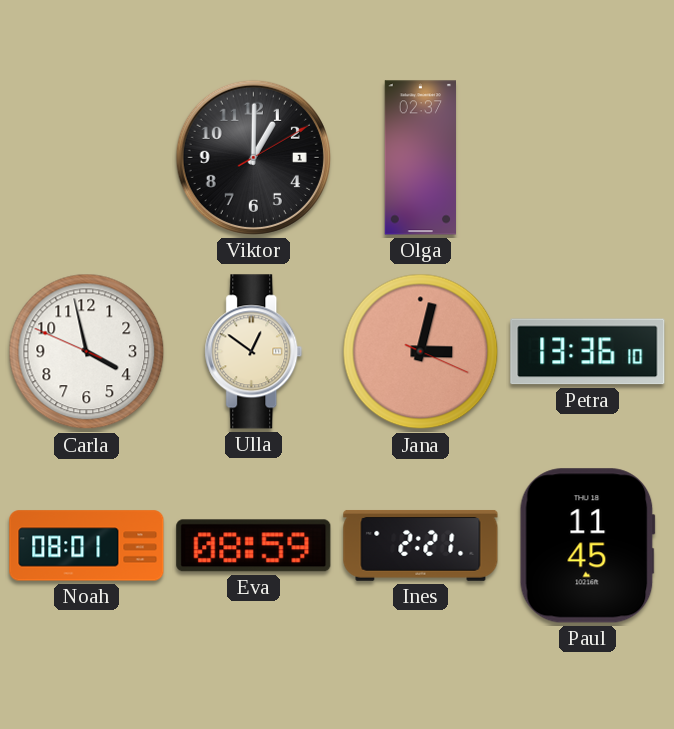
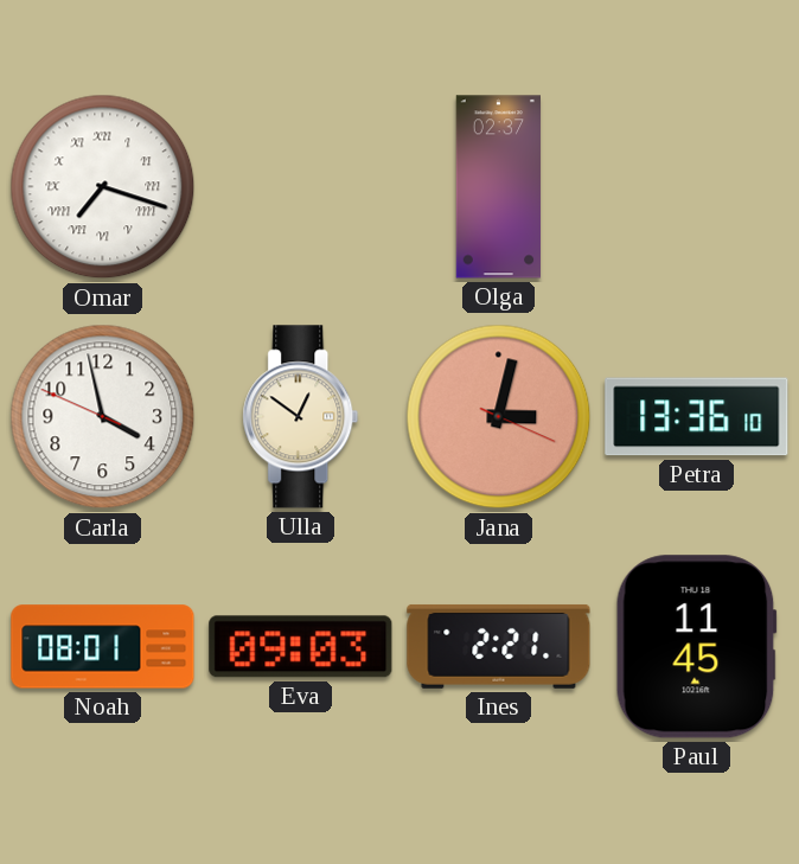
Omar: none -> 7:18
Viktor: 1:00 -> none
Eva: 08:59 -> 09:03
